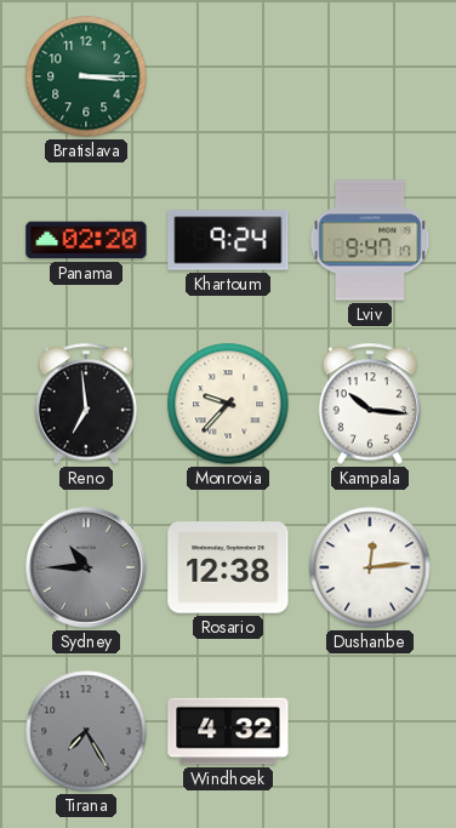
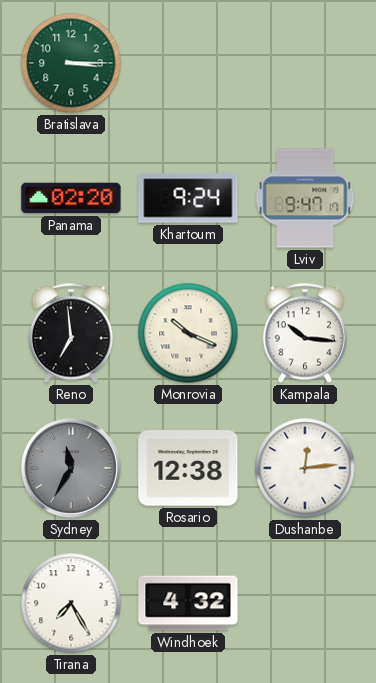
Monrovia: 9:37 -> 10:19
Sydney: 10:45 -> 11:35
Tirana dial: grey -> white
